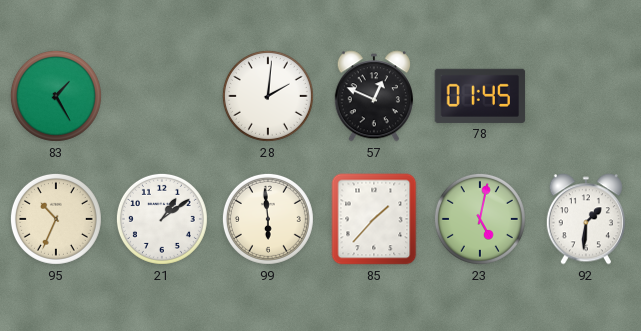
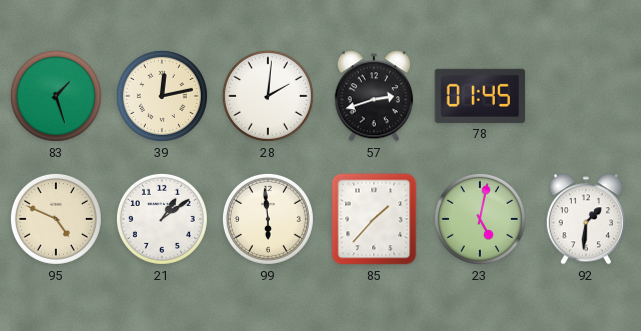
83: 1:25 -> 1:27
39: none -> 12:13
57: 12:49 -> 2:42
95: 10:34 -> 4:49
